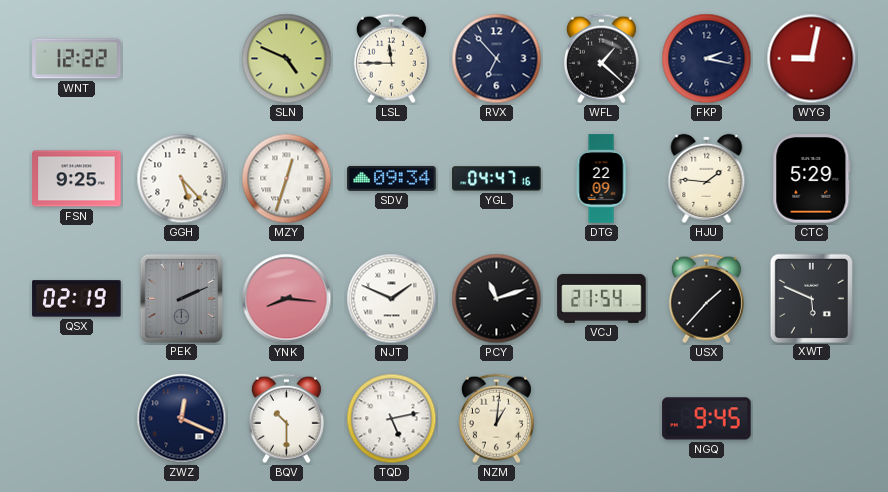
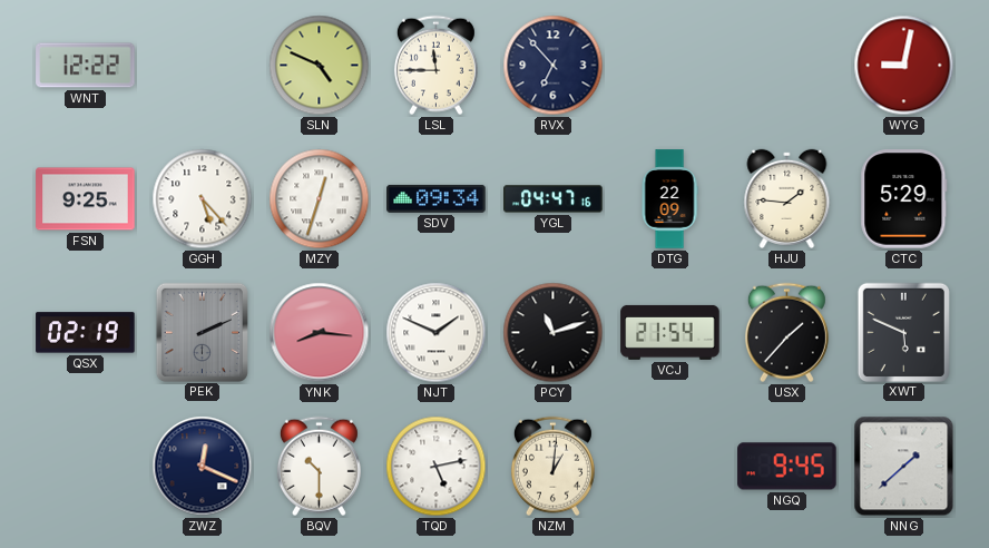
WFL: 1:22 -> none
FKP: 2:17 -> none
NNG: none -> 1:38
